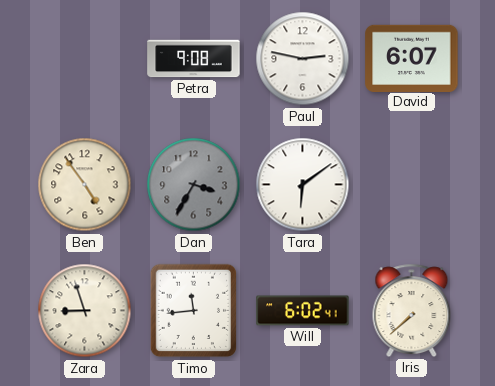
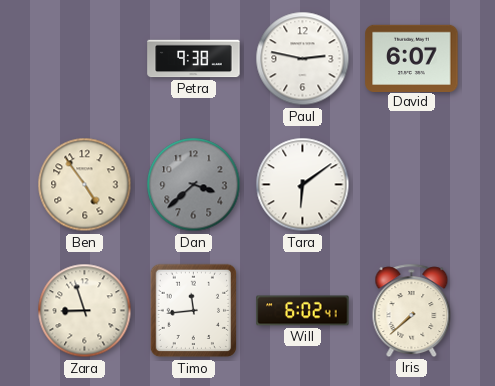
Petra: 9:08 -> 9:38
Dan: 3:35 -> 3:38
